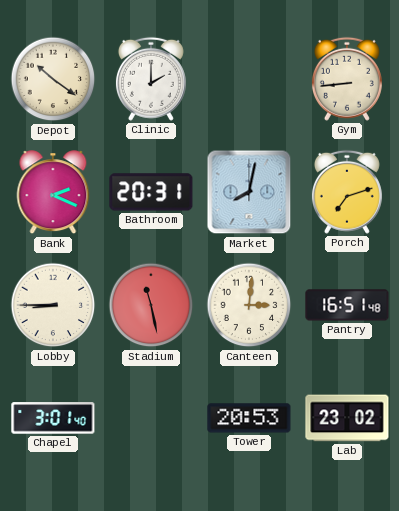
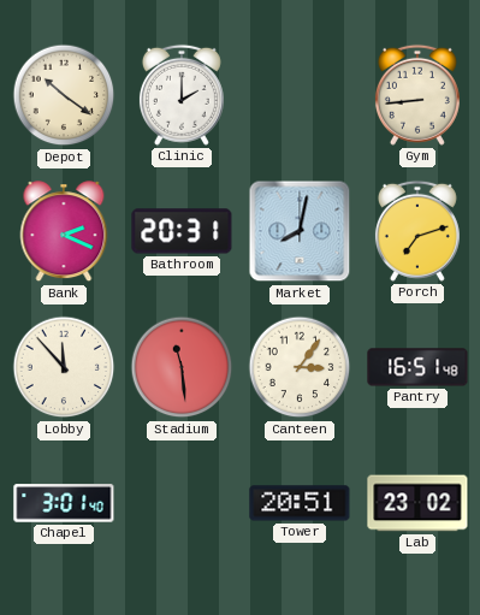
Lobby: 8:45 -> 11:53
Stadium: 11:28 -> 11:29
Canteen: 3:01 -> 3:06
Tower: 20:53 -> 20:51
